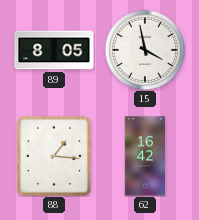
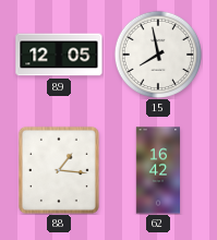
89: 8:05 -> 12:05
15: 3:58 -> 7:58
